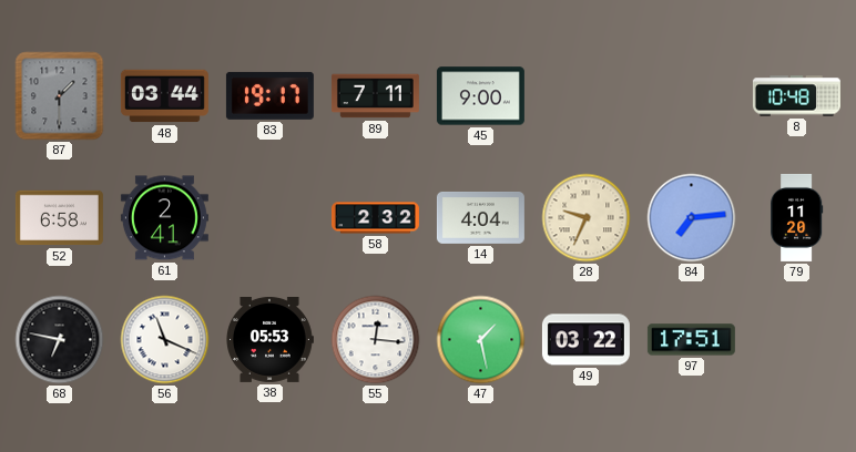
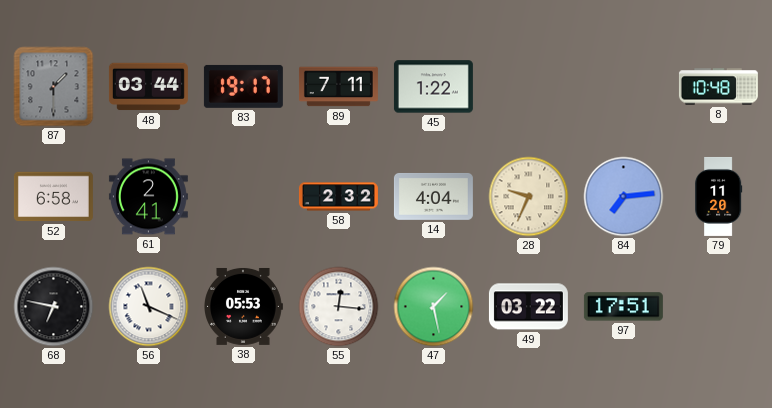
45: 9:00 -> 1:22
